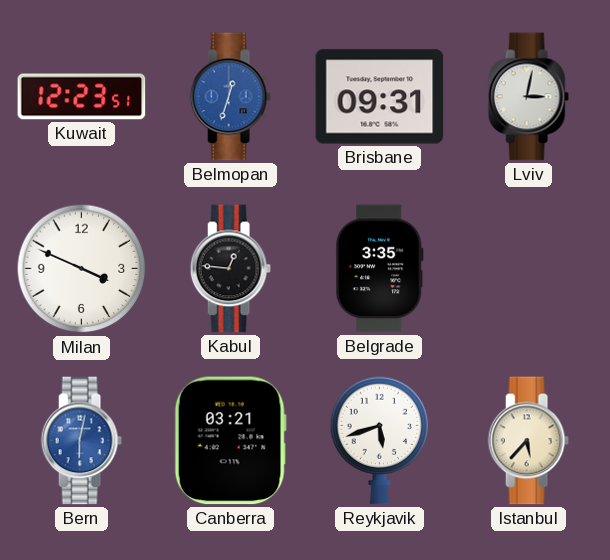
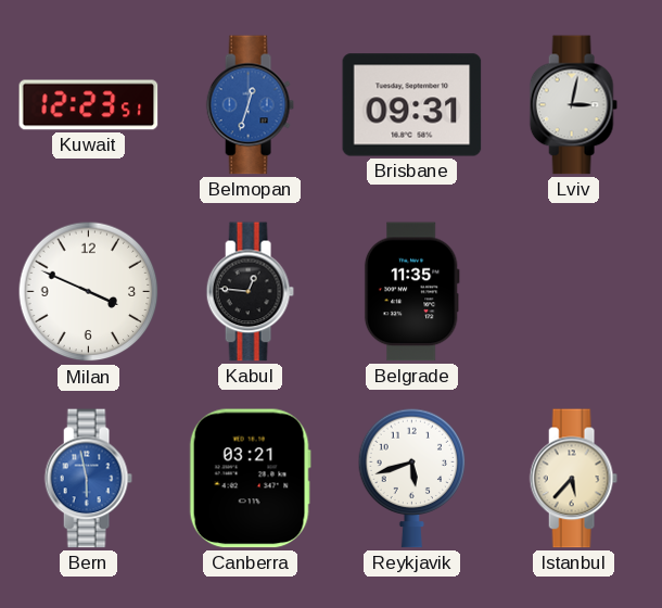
Belgrade: 3:35 -> 11:35
Bern: 6:02 -> 5:58
